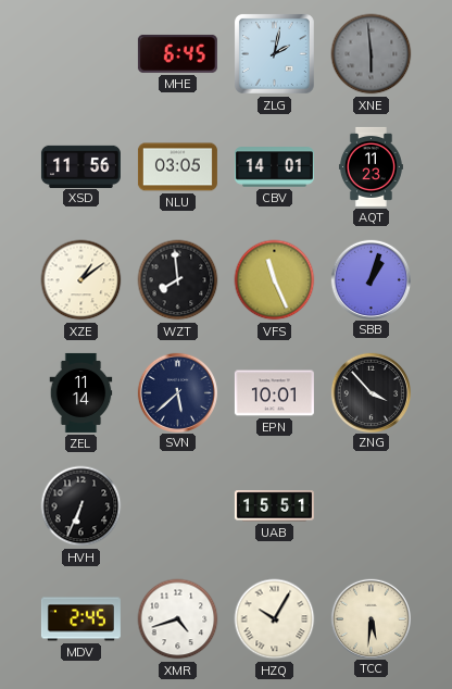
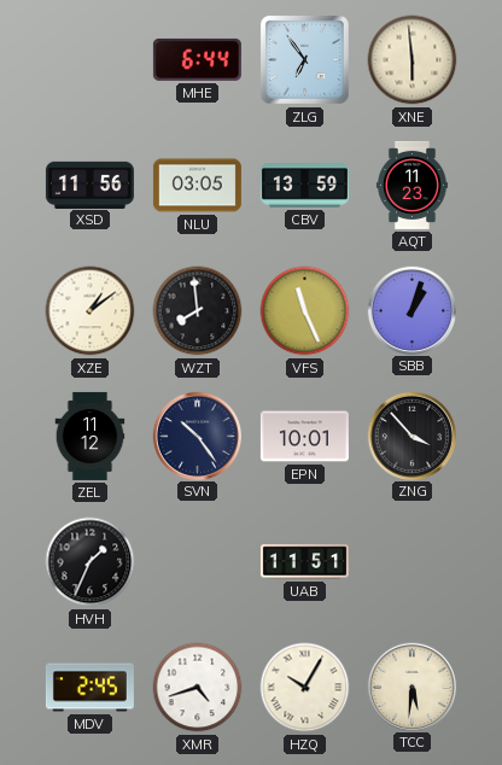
MHE: 6:45 -> 6:44
ZLG: 2:02 -> 6:54
XNE dial: grey -> cream
CBV: 14:01 -> 13:59
ZEL: 11:14 -> 11:12
SVN: 5:38 -> 10:24
HVH: 6:34 -> 1:34
UAB: 15:51 -> 11:51
